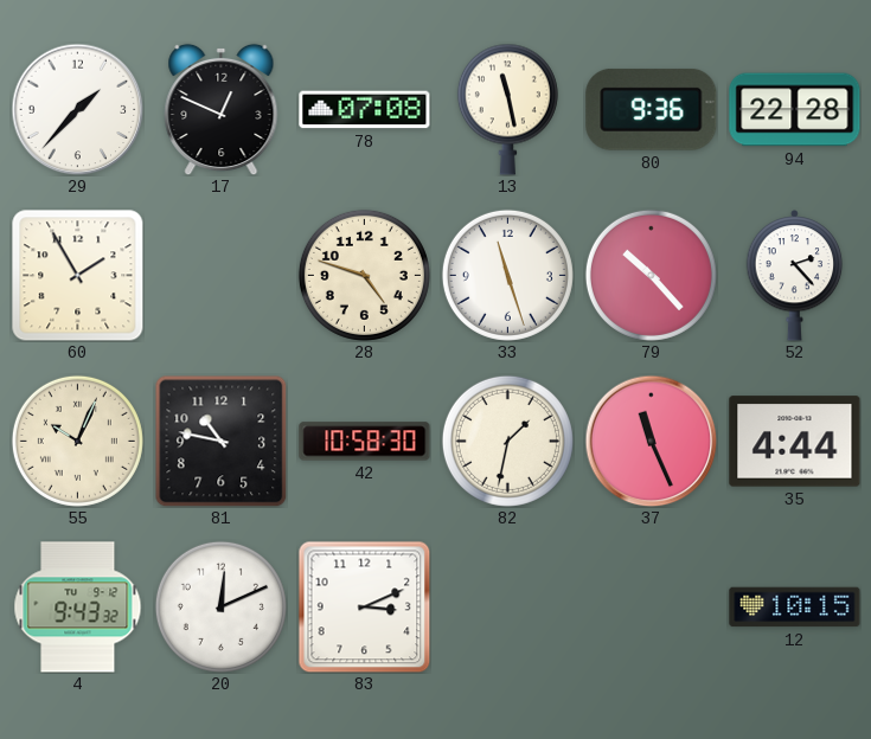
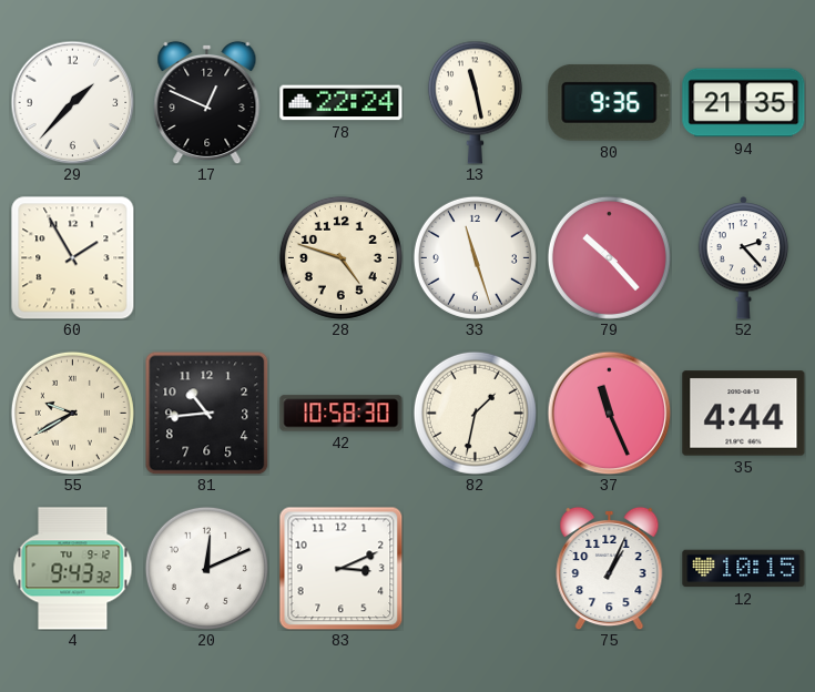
78: 07:08 -> 22:24
94: 22:28 -> 21:35
55: 10:04 -> 9:40
81: 10:47 -> 10:44
75: none -> 1:04
